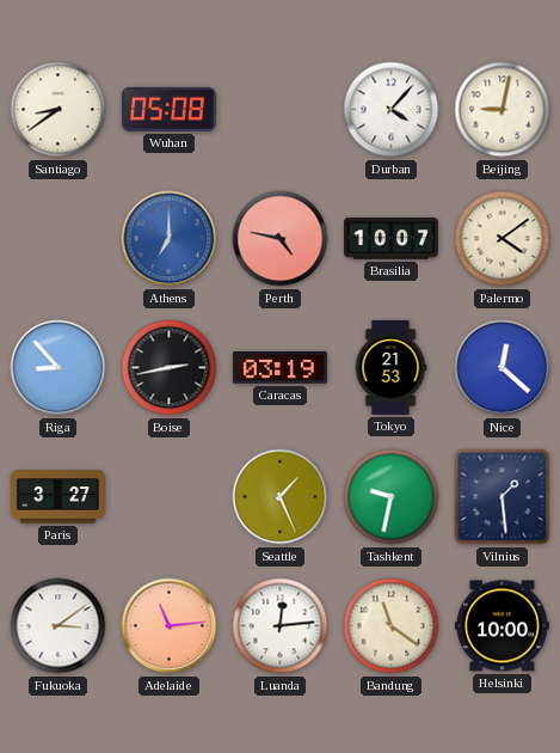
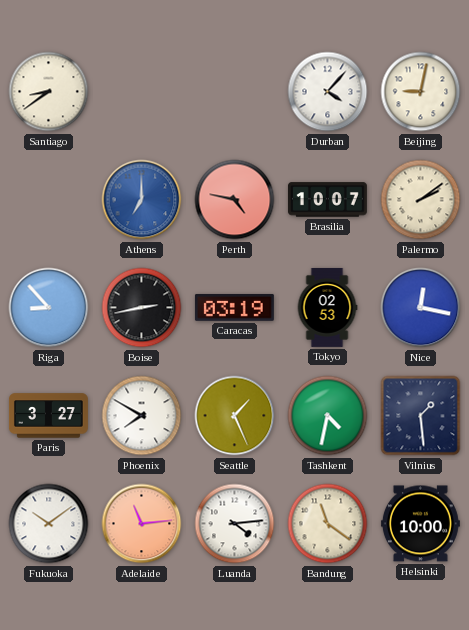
Wuhan: 05:08 -> none
Palermo: 4:09 -> 2:09
Tokyo: 21:53 -> 02:53
Nice: 12:22 -> 12:17
Phoenix: none -> 7:50
Tashkent: 9:32 -> 4:32
Fukuoka: 3:09 -> 10:09
Luanda: 12:14 -> 4:14
